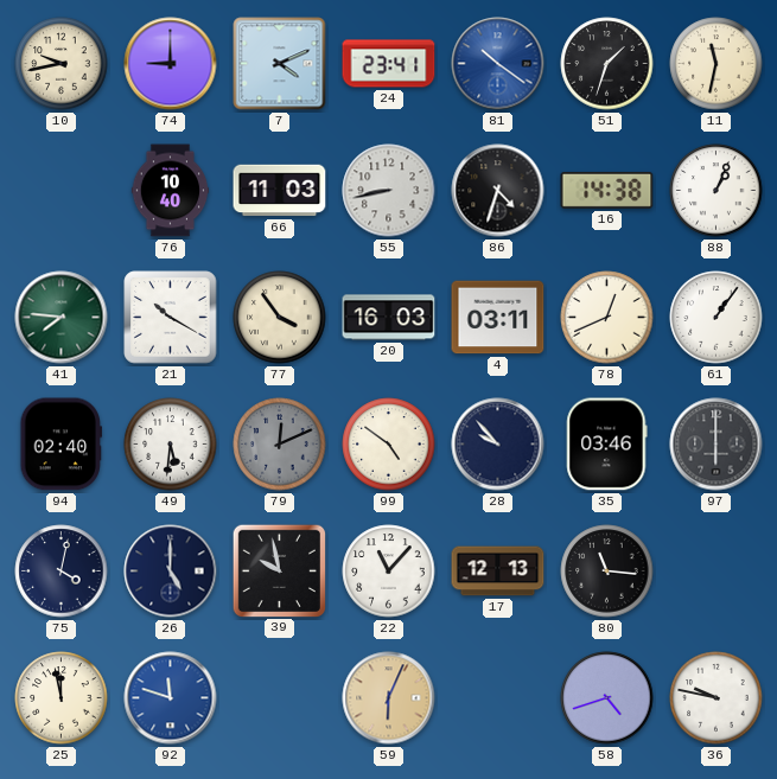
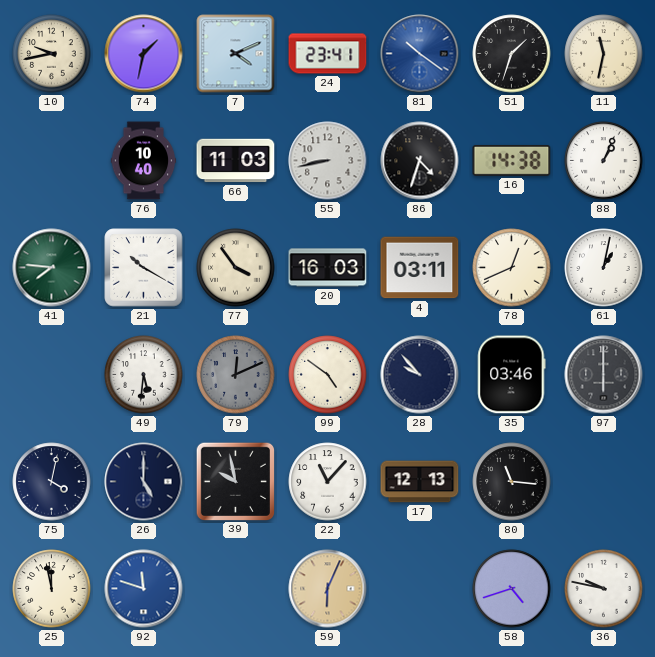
74: 9:00 -> 1:32
61: 1:06 -> 1:02
94: 02:40 -> none
